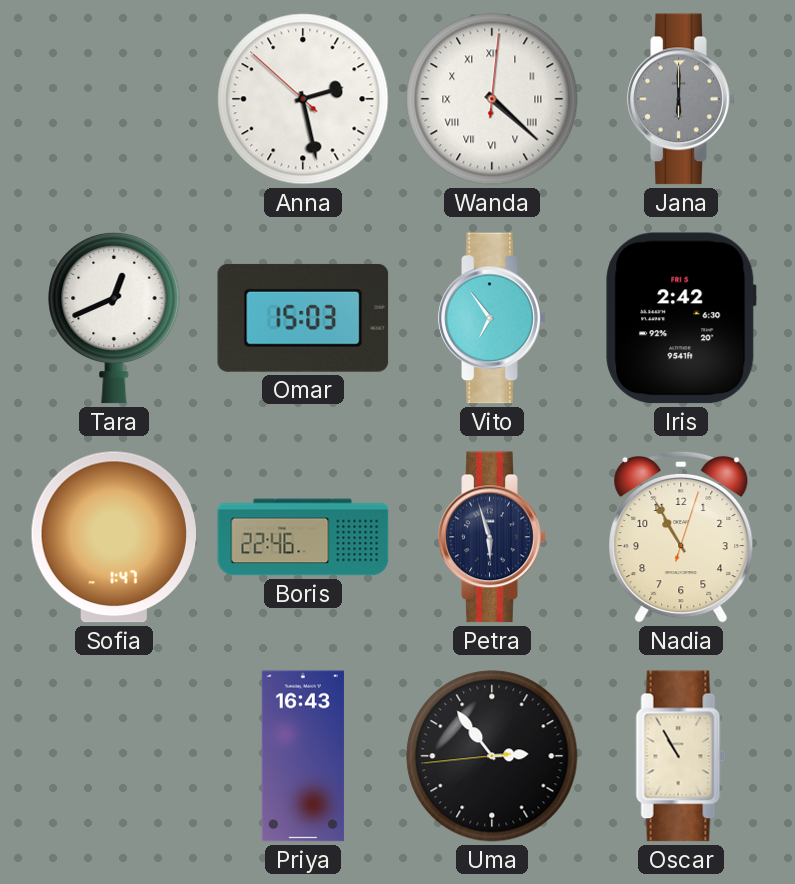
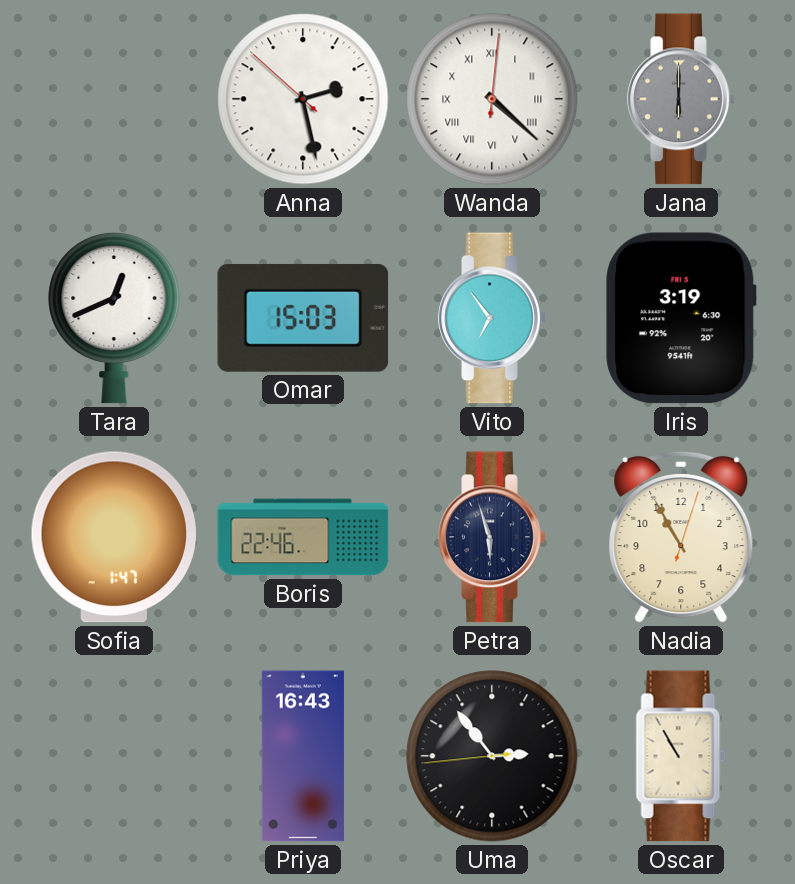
Iris: 2:42 -> 3:19
